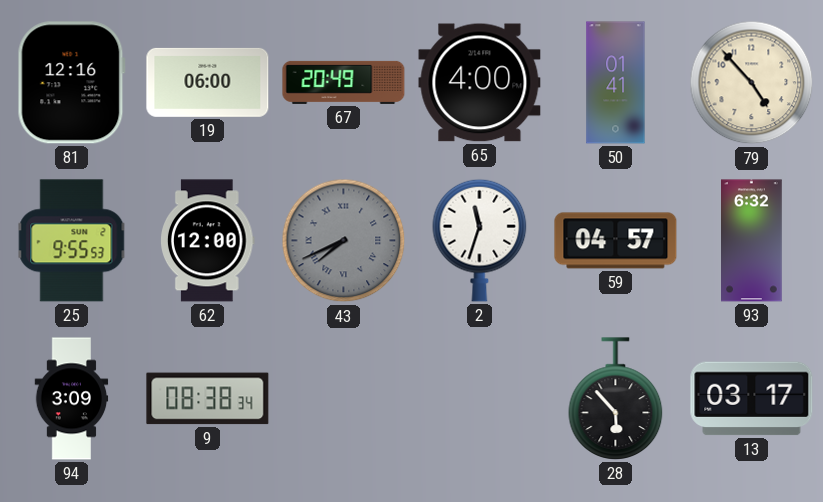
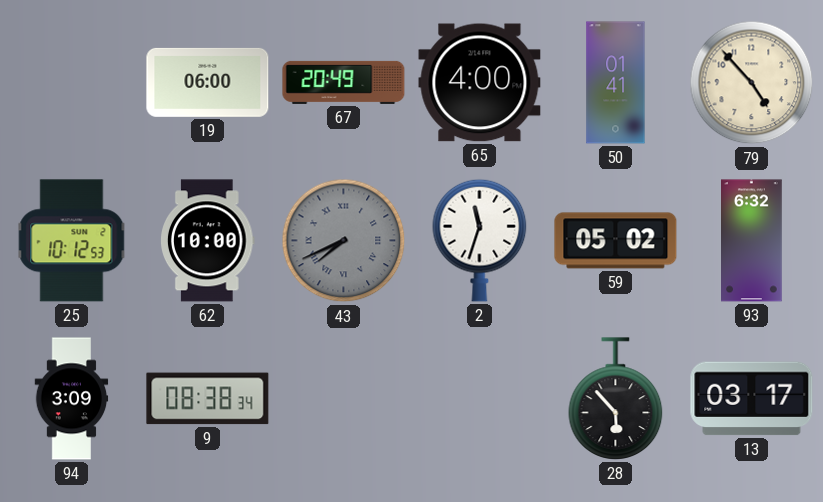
81: 12:16 -> none
25: 9:55 -> 10:12
62: 12:00 -> 10:00
59: 04:57 -> 05:02
